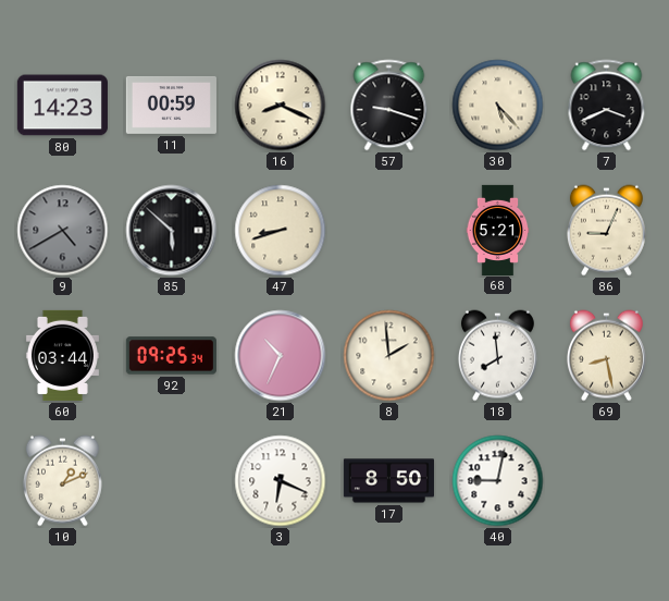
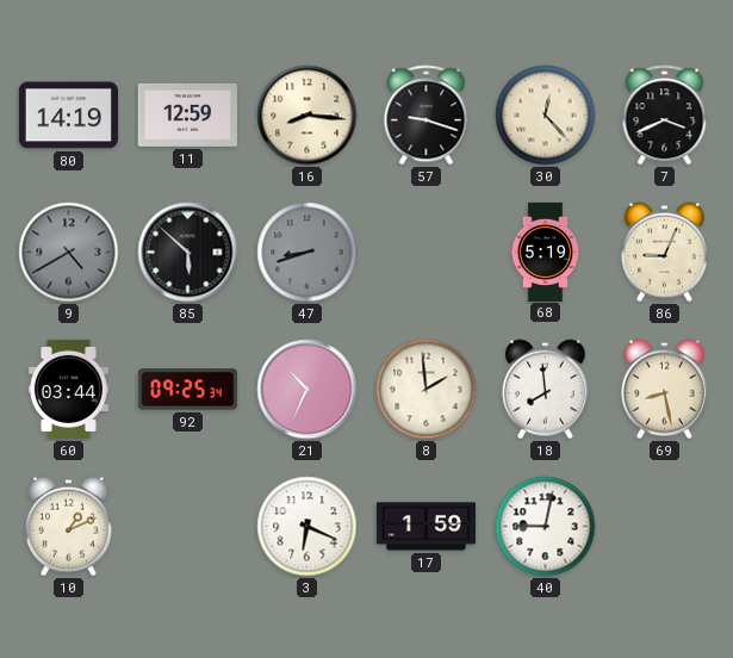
80: 14:23 -> 14:19
11: 00:59 -> 12:59
16: 8:19 -> 8:16
30: 5:23 -> 12:23
47 dial: cream -> grey
68: 5:21 -> 5:19
17: 8:50 -> 1:59
